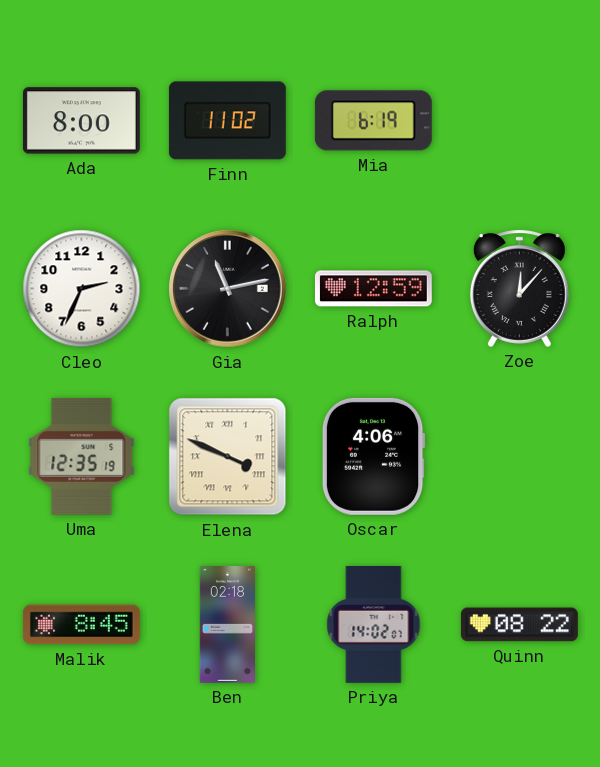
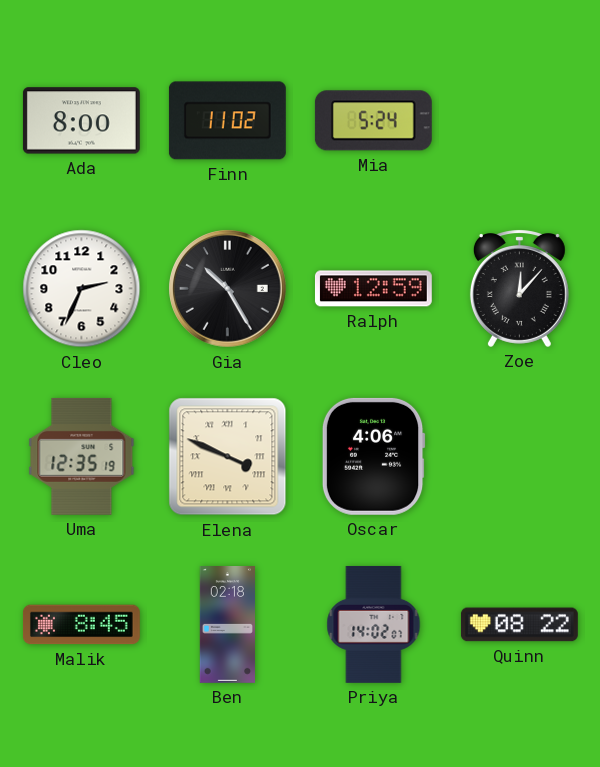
Mia: 6:19 -> 5:24
Gia: 11:13 -> 10:25
